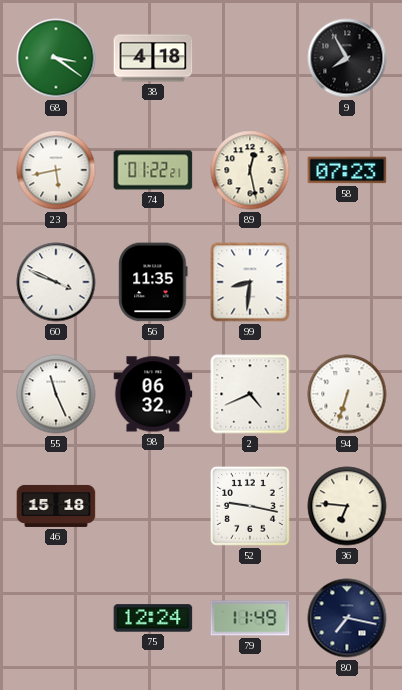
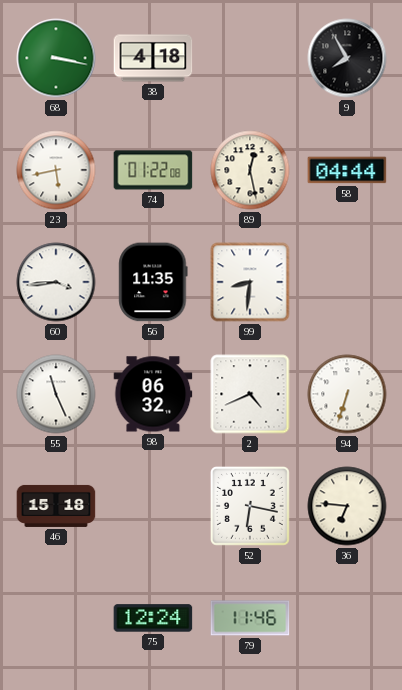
68: 3:21 -> 3:17
74: 01:22:21 -> 01:22:08
58: 07:23 -> 04:44
60: 3:49 -> 3:44
52: 9:17 -> 6:17
79: 11:49 -> 11:46
80: 7:17 -> none
